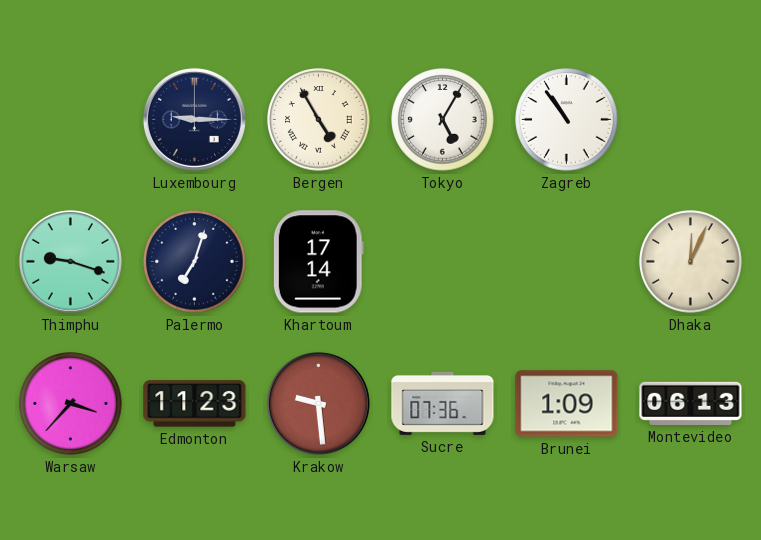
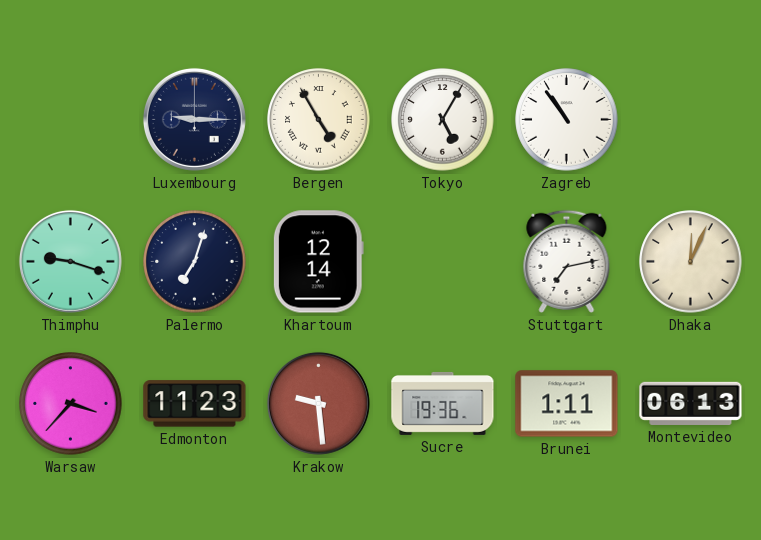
Khartoum: 17:14 -> 12:14
Stuttgart: none -> 7:13
Sucre: 07:36 -> 19:36
Brunei: 1:09 -> 1:11
